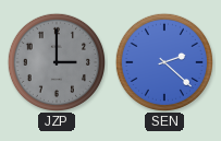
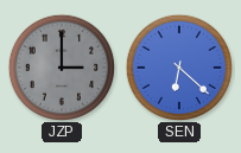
SEN: 2:22 -> 6:22
